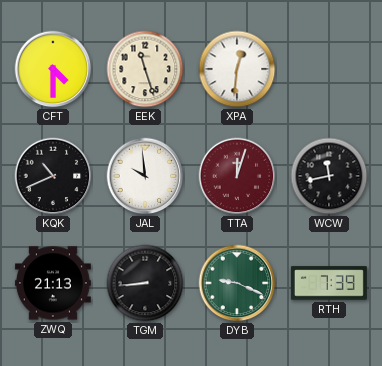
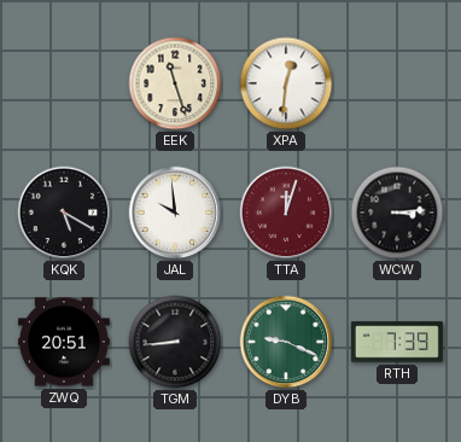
CFT: 4:30 -> none
KQK: 10:41 -> 5:20
WCW: 11:43 -> 3:14
ZWQ: 21:13 -> 20:51
